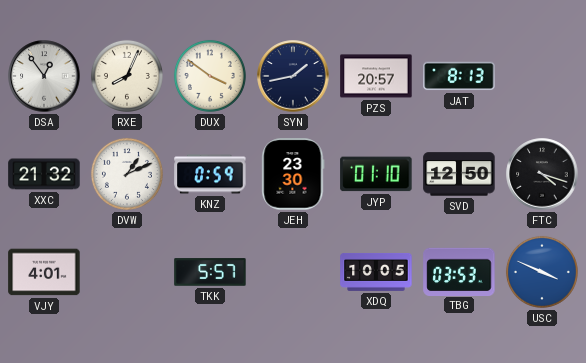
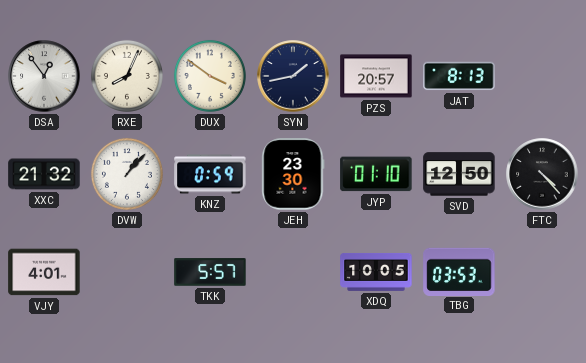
DVW: 1:11 -> 1:07
FTC: 4:18 -> 4:23
USC: 3:49 -> none
